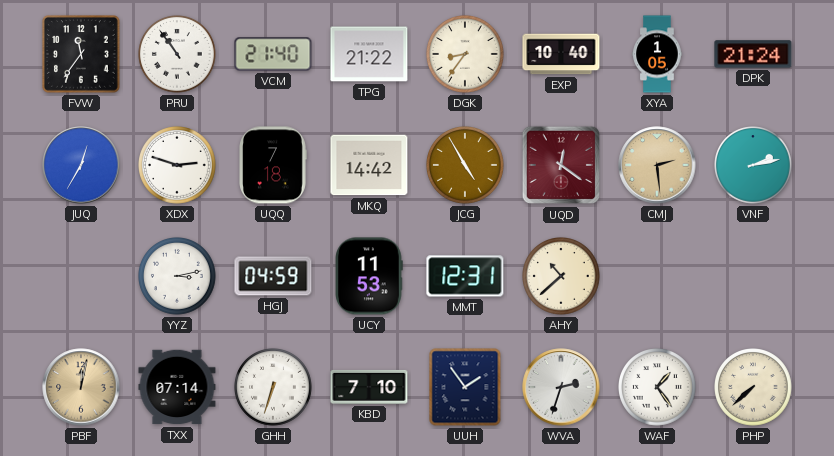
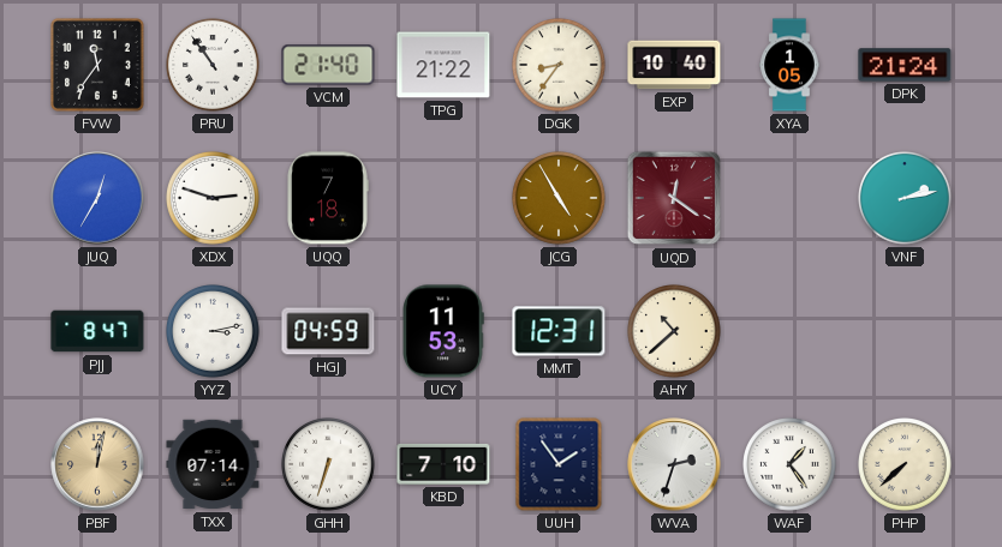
MKQ: 14:42 -> none
CMJ: 2:29 -> none
PJJ: none -> 8:47
